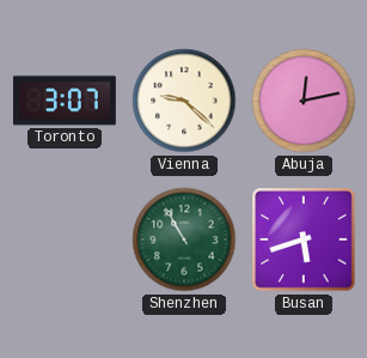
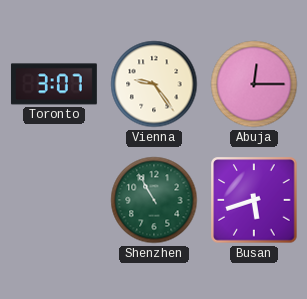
Vienna: 9:22 -> 9:24
Abuja: 12:13 -> 12:15
